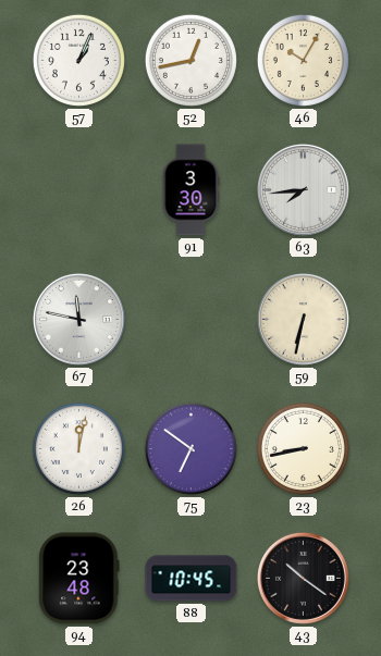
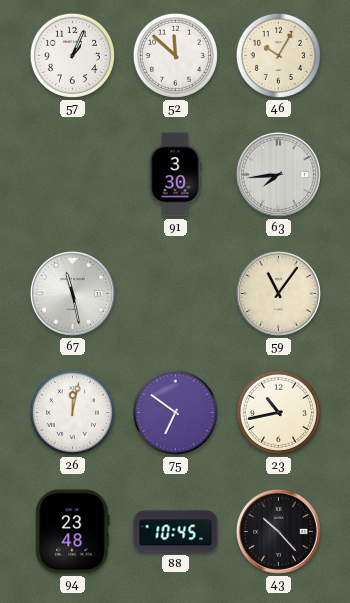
52: 12:43 -> 11:52
67: 11:47 -> 11:28
59: 6:32 -> 11:06
23: 8:43 -> 10:43
43: 10:21 -> 10:23
